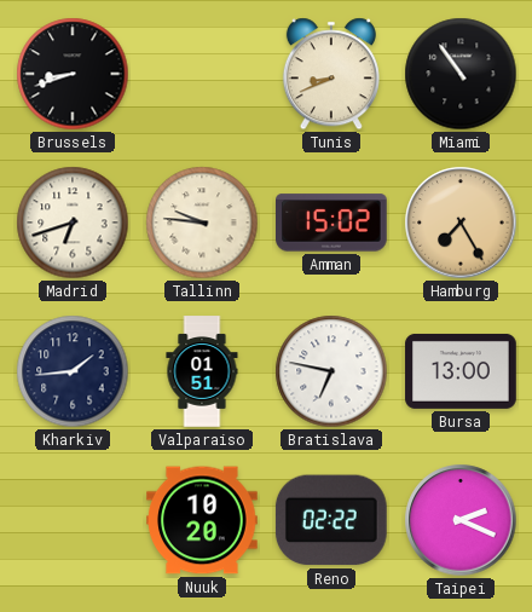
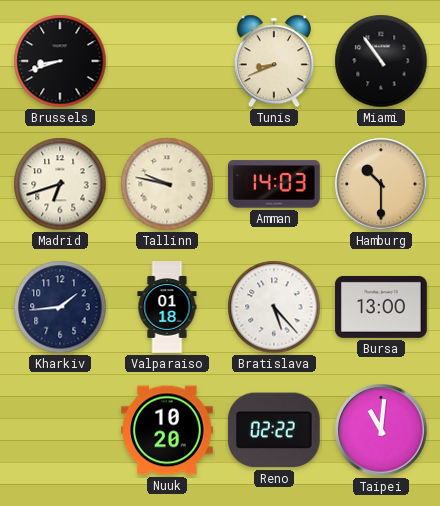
Tallinn: 9:46 -> 9:47
Amman: 15:02 -> 14:03
Hamburg: 7:25 -> 10:30
Valparaiso: 01:51 -> 01:18
Bratislava: 6:47 -> 5:23
Taipei: 2:19 -> 11:01
